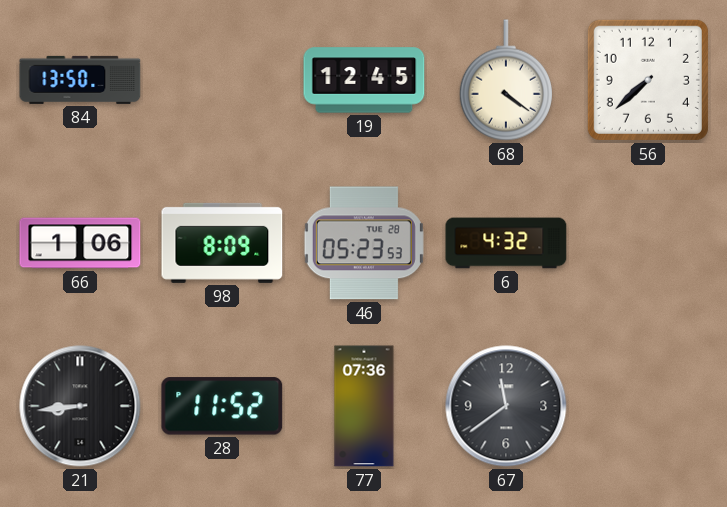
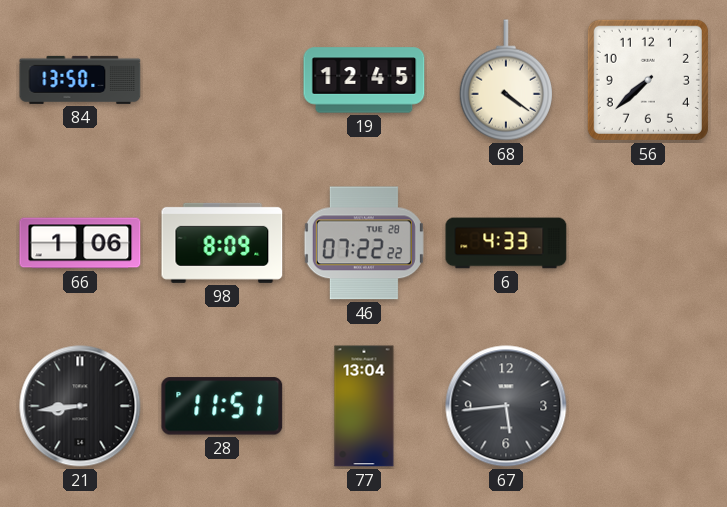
46: 05:23 -> 07:22
6: 4:32 -> 4:33
28: 11:52 -> 11:51
77: 07:36 -> 13:04
67: 11:39 -> 5:44
